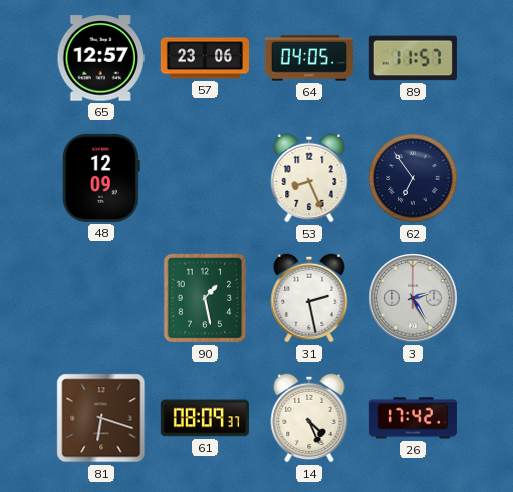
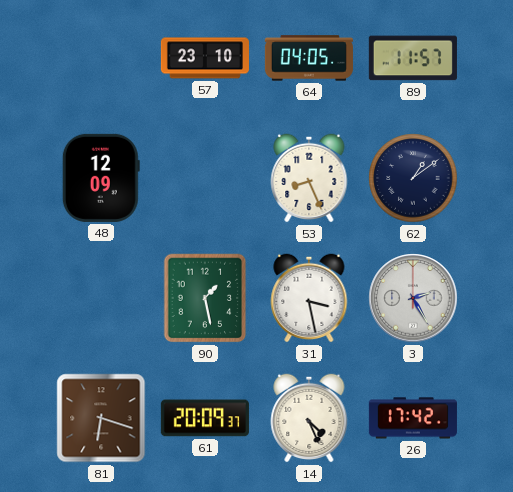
65: 12:57 -> none
57: 23:06 -> 23:10
62: 6:54 -> 1:09
31: 2:28 -> 3:28
61: 08:09 -> 20:09
